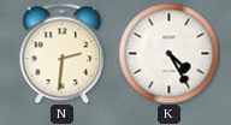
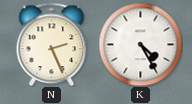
N: 2:31 -> 2:26
